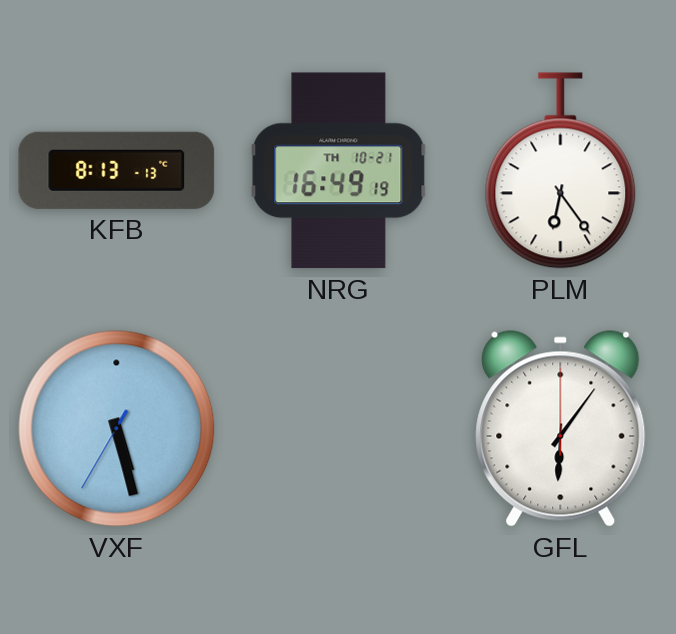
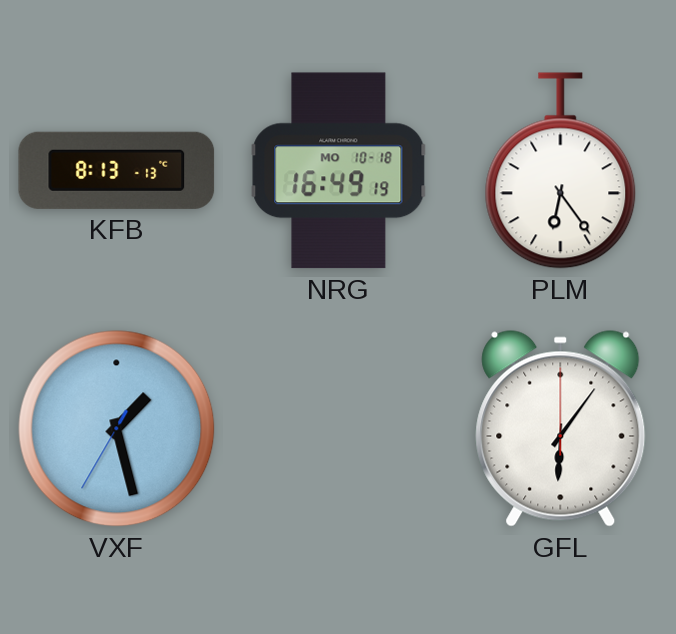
NRG date: TH 10-21 -> MO 10-18
VXF: 5:27 -> 1:27
